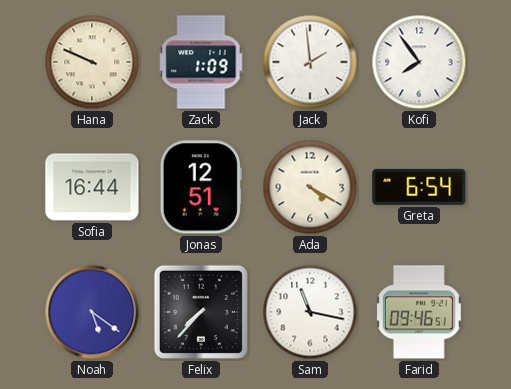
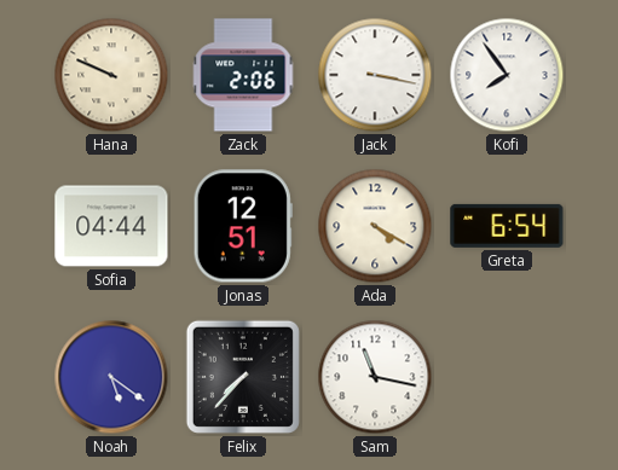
Zack: 1:09 -> 2:06
Jack: 1:59 -> 3:17
Sofia: 16:44 -> 04:44
Farid: 09:46 -> none
